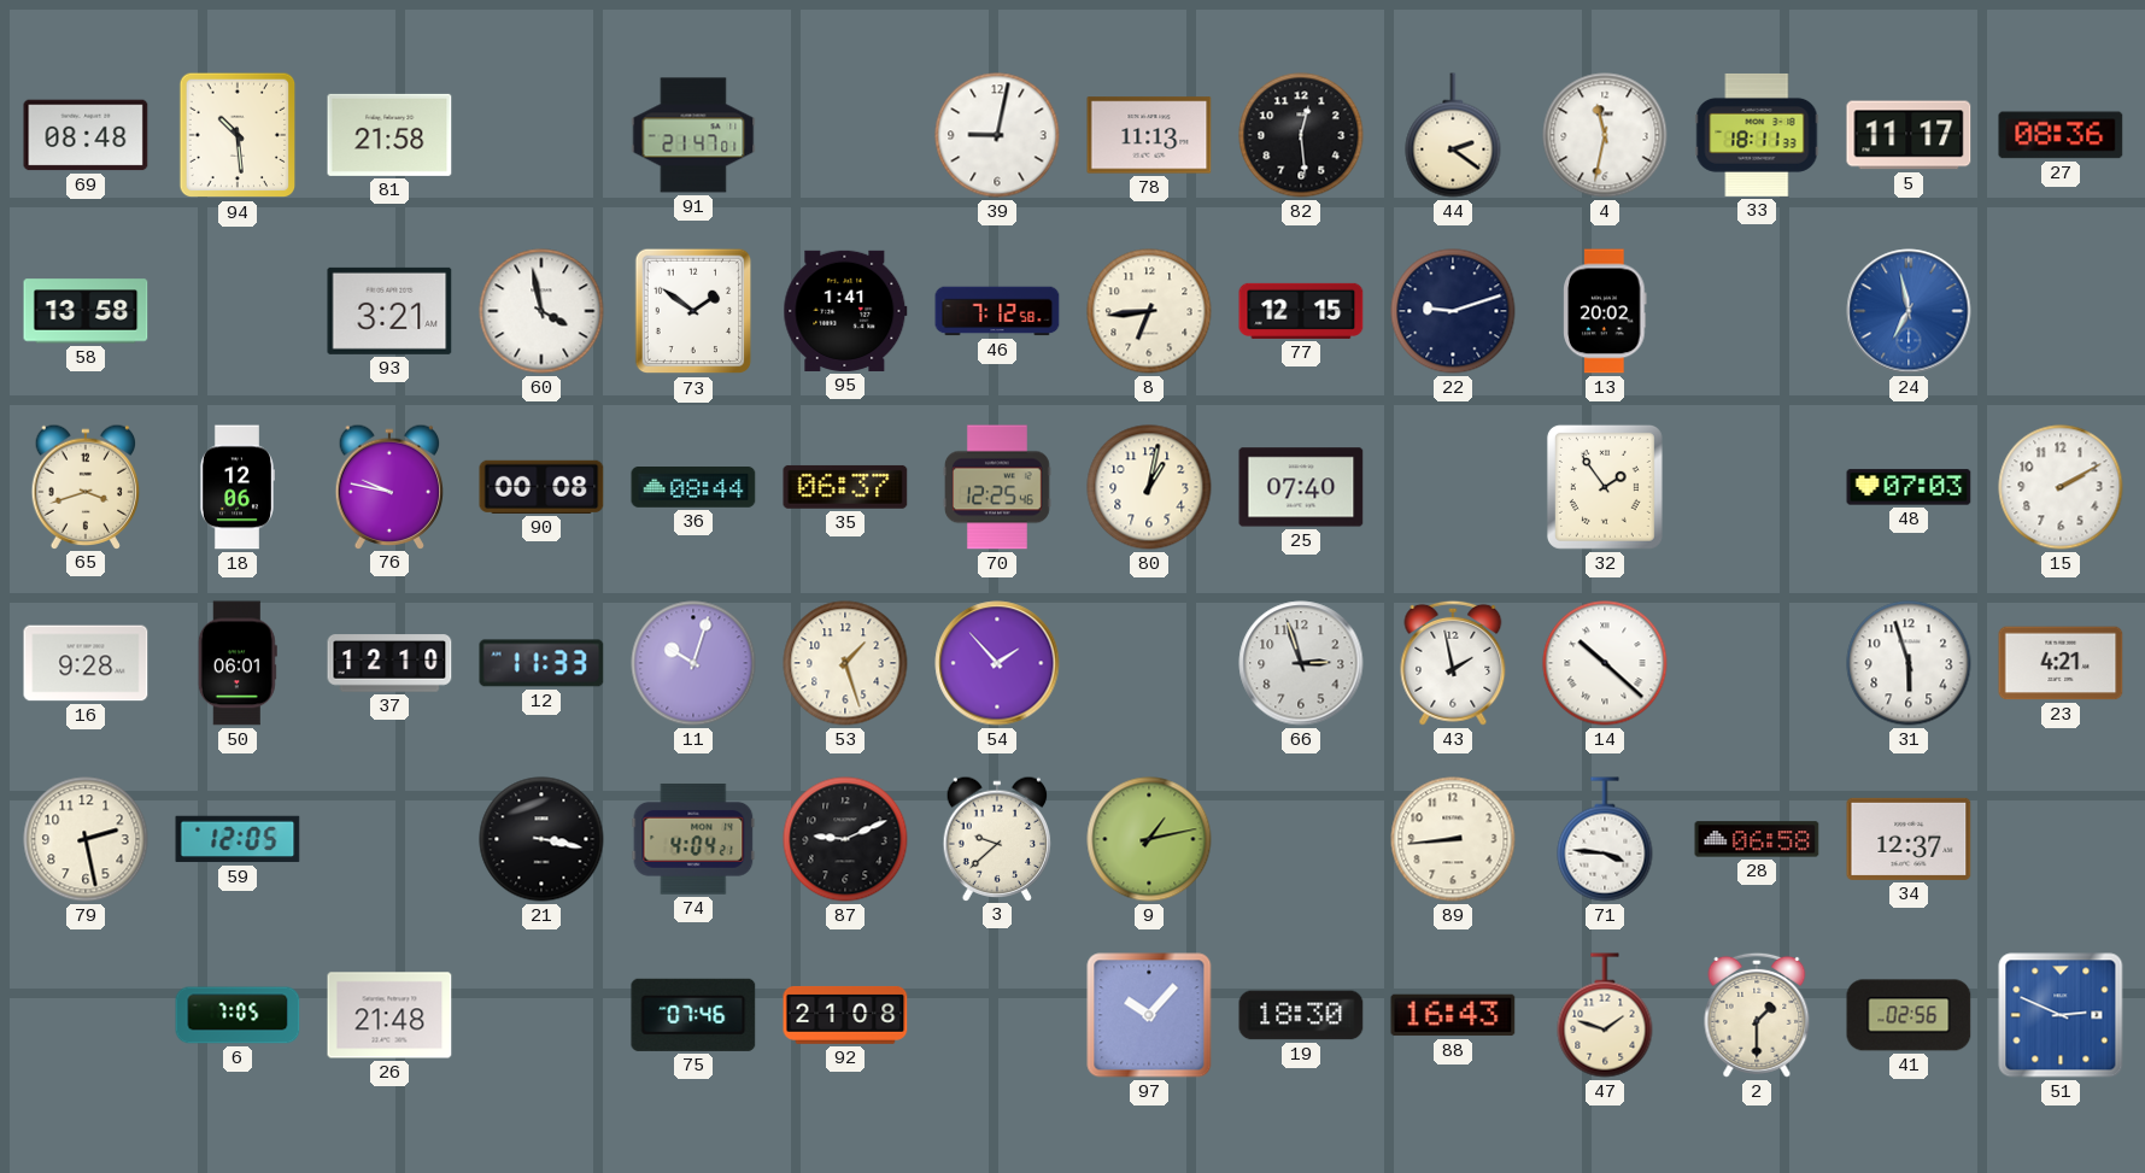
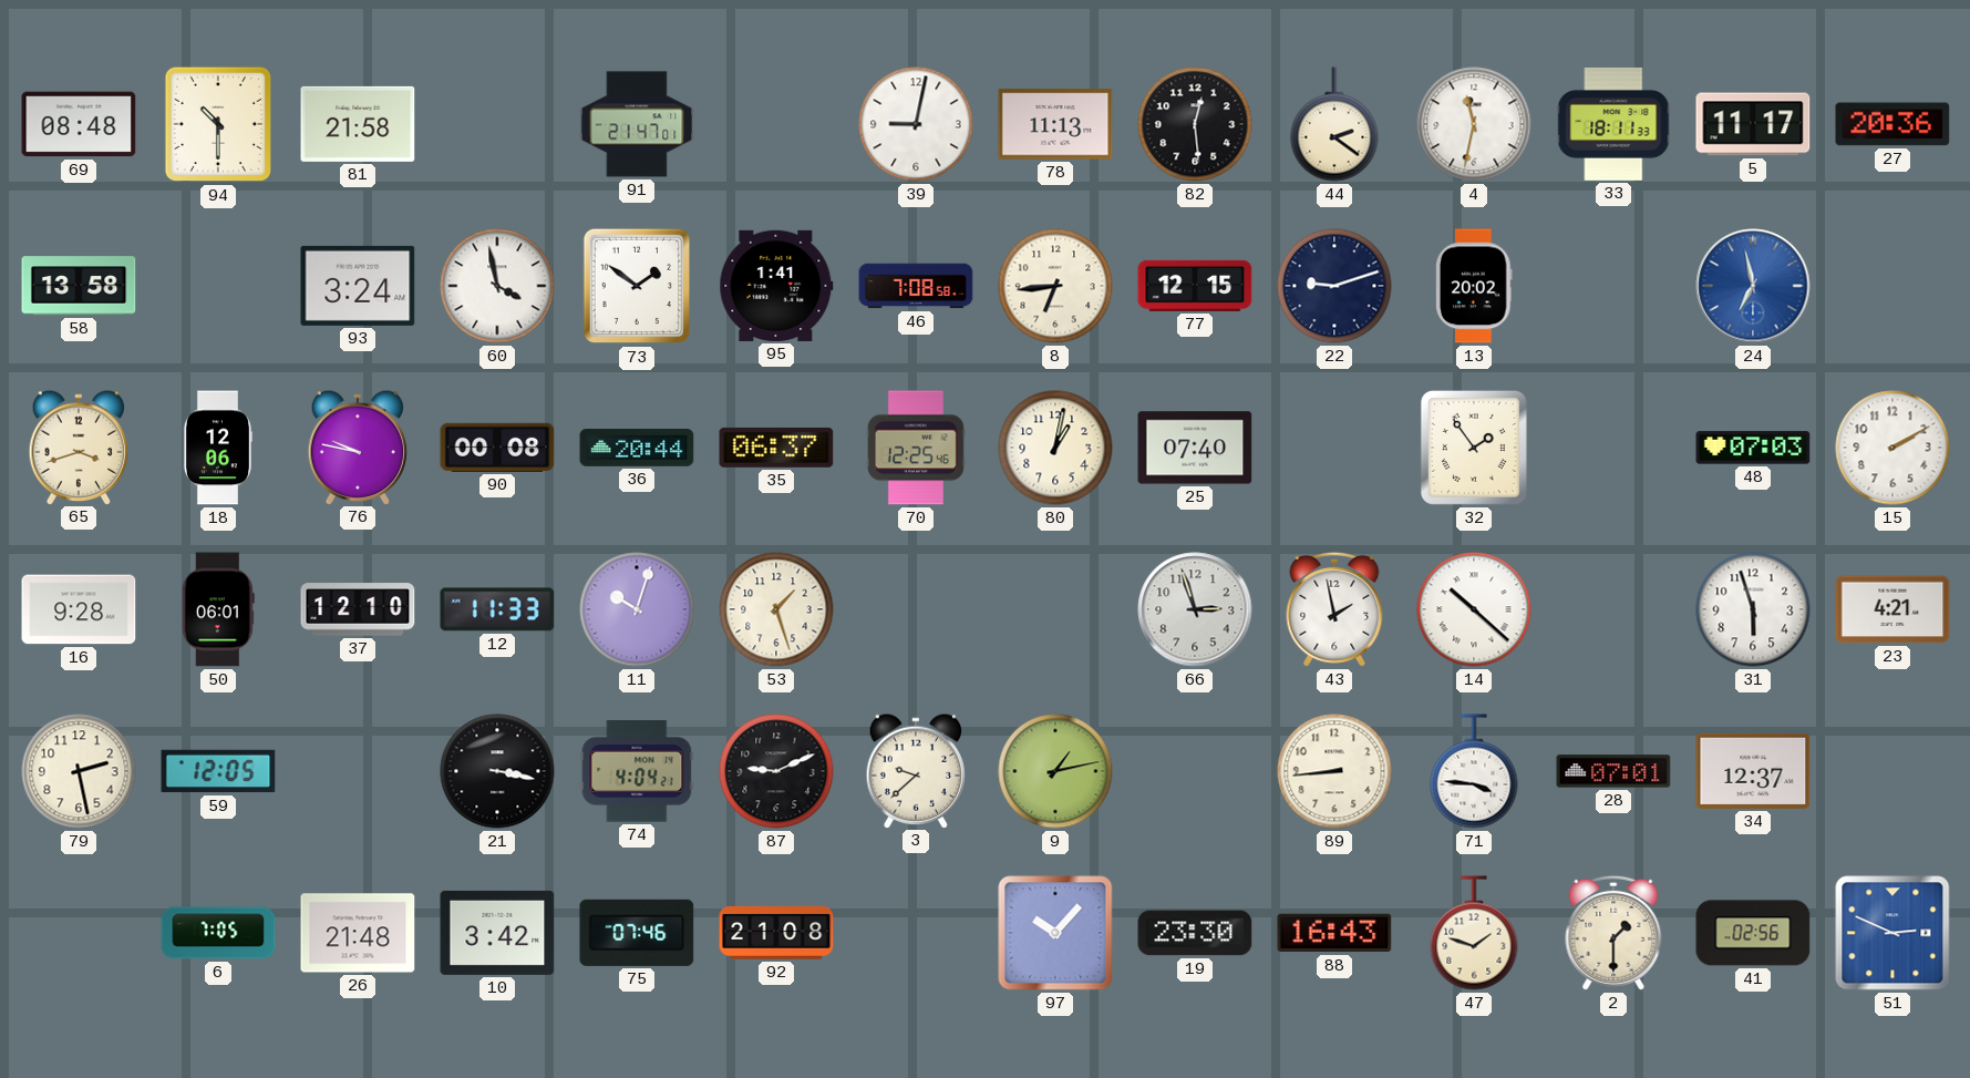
94: 10:29 -> 10:30
27: 08:36 -> 20:36
93: 3:21 -> 3:24
46: 7:12 -> 7:08
36: 08:44 -> 20:44
54: 1:53 -> none
28: 06:58 -> 07:01
10: none -> 3:42
19: 18:30 -> 23:30
